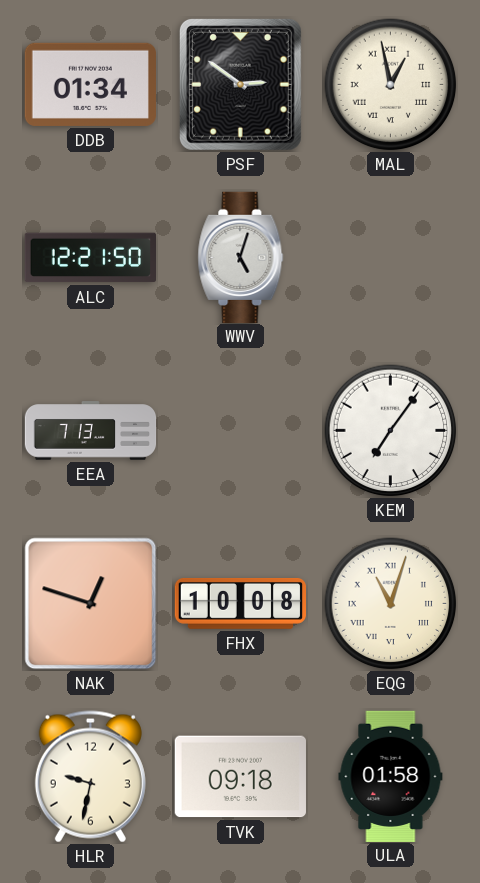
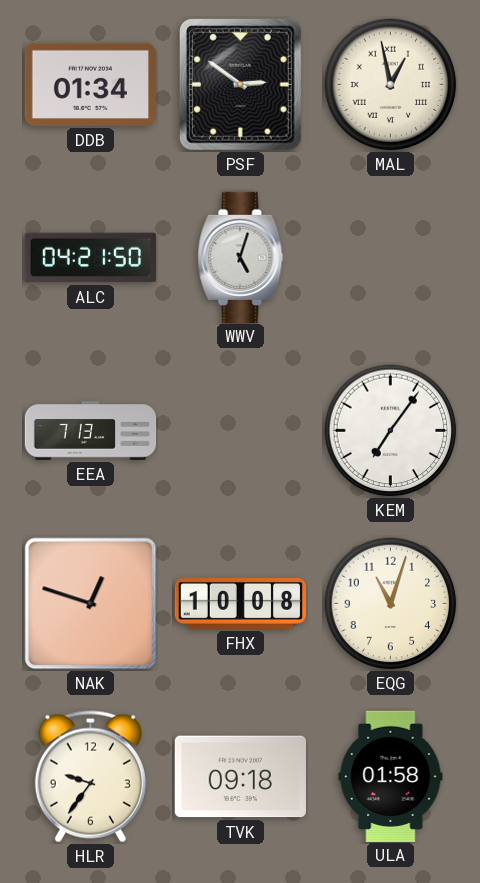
ALC: 12:21 -> 04:21
EQG numerals: Roman -> Arabic
HLR: 9:32 -> 9:36
